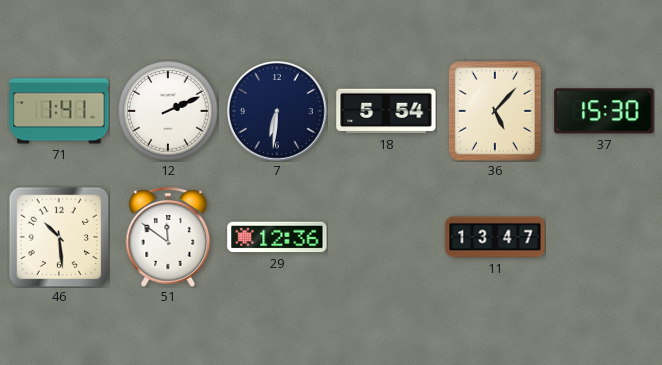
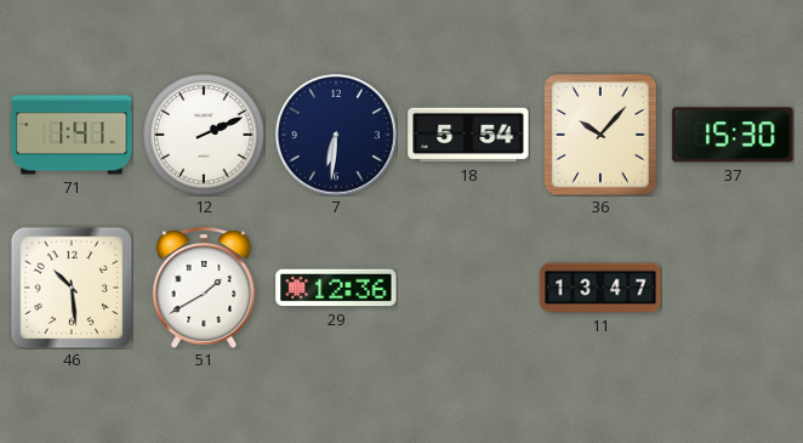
36: 5:07 -> 10:07
51: 11:51 -> 1:40
